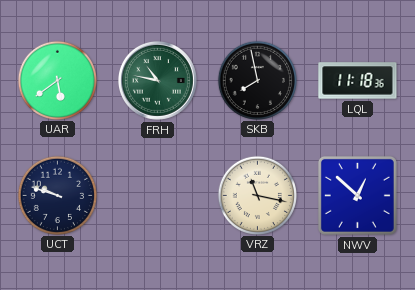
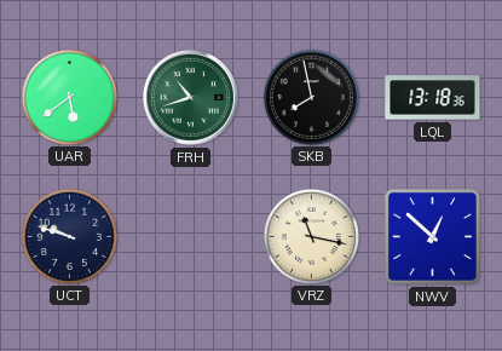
FRH: 10:47 -> 10:42
LQL: 11:18 -> 13:18
